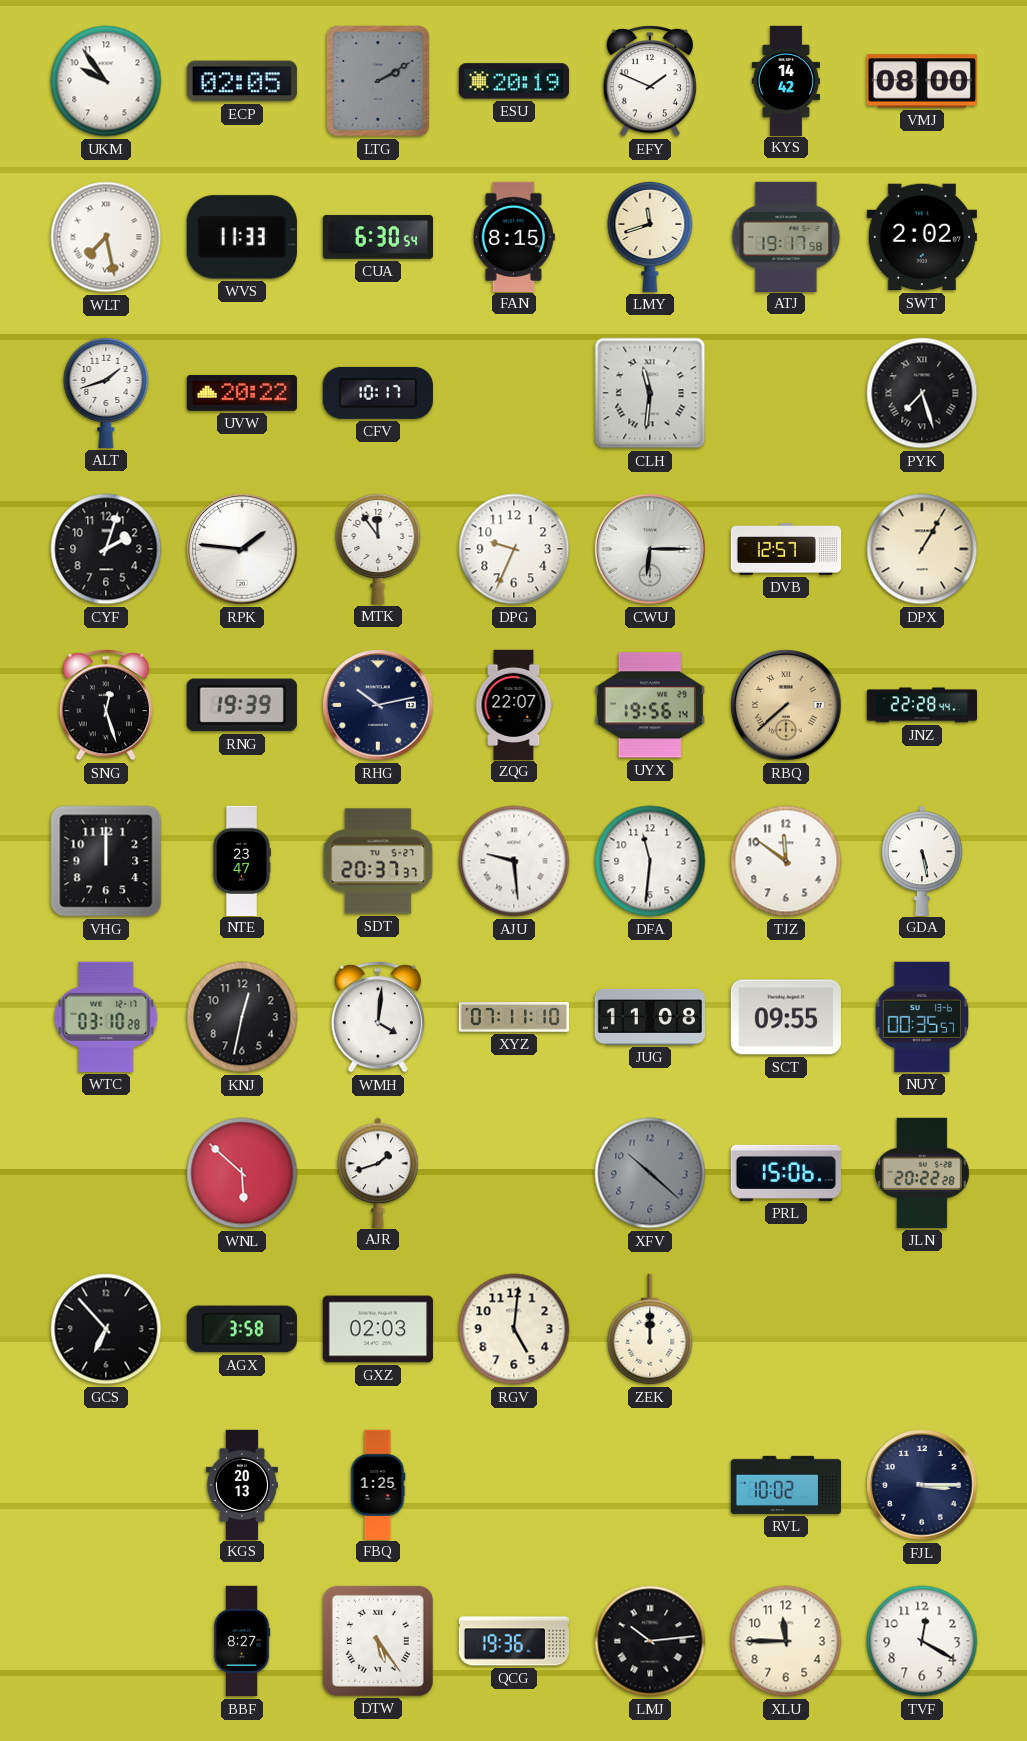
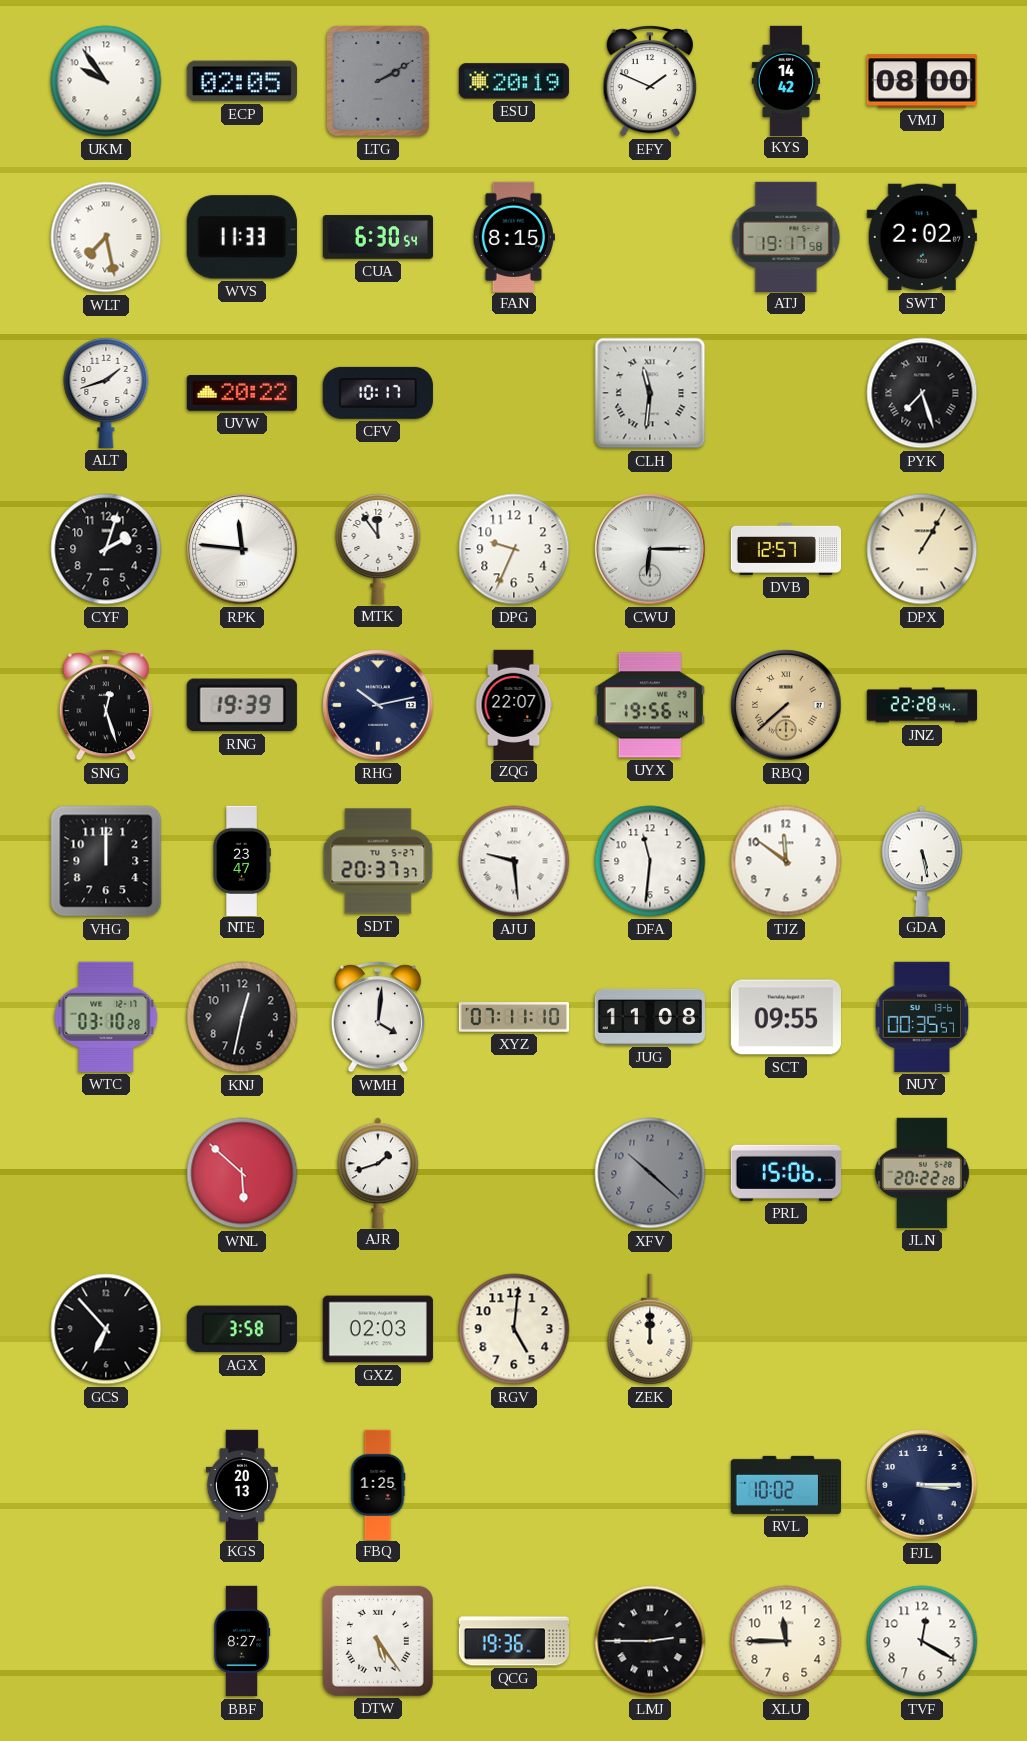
LMY: 11:42 -> none
RPK: 1:46 -> 11:46
LMJ: 10:14 -> 2:45
